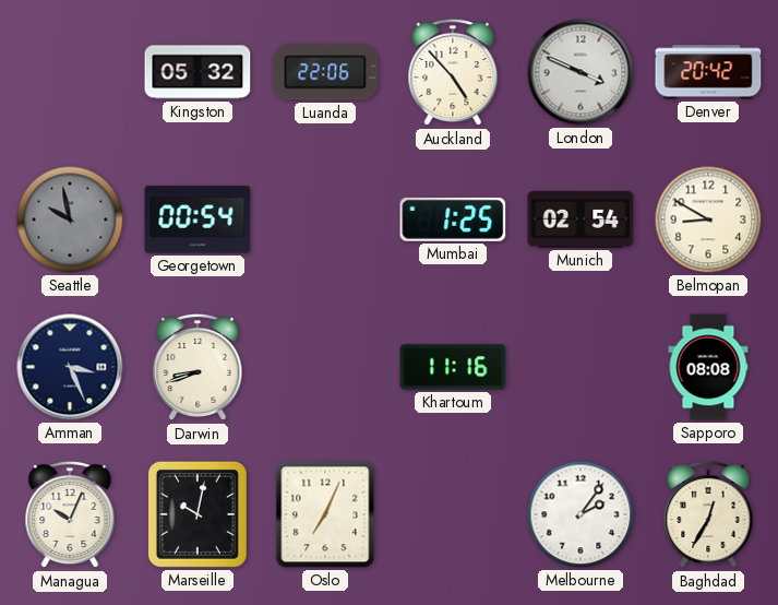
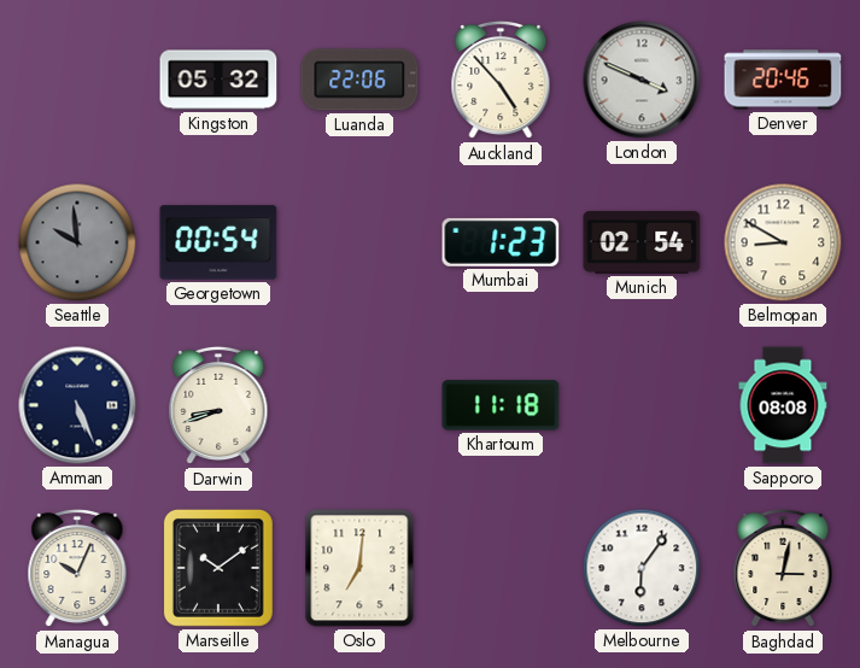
Denver: 20:42 -> 20:46
Seattle: 9:58 -> 9:59
Mumbai: 1:25 -> 1:23
Amman: 3:26 -> 5:26
Khartoum: 11:16 -> 11:18
Marseille: 10:02 -> 10:09
Oslo: 7:04 -> 7:01
Melbourne: 2:06 -> 6:06
Baghdad: 12:35 -> 3:02
